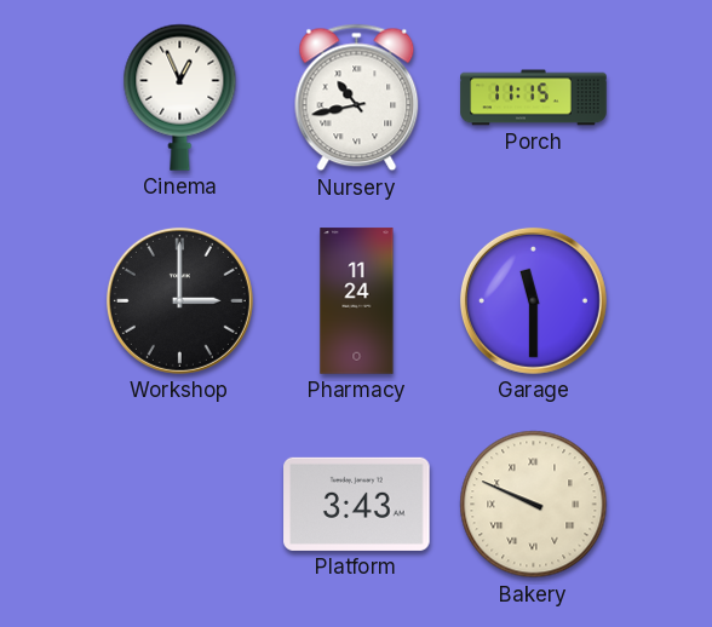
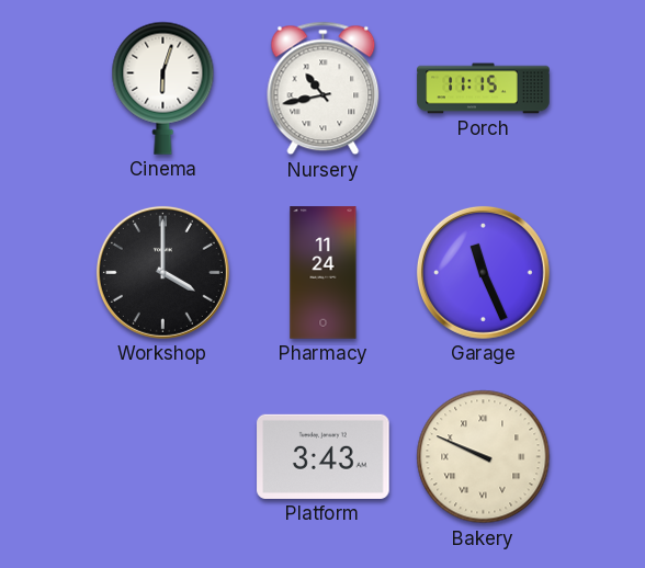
Cinema: 12:56 -> 6:03
Workshop: 3:00 -> 4:00
Garage: 11:30 -> 11:26
